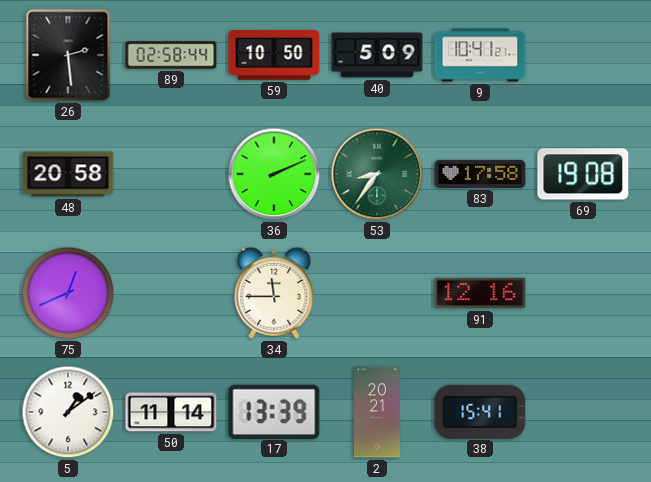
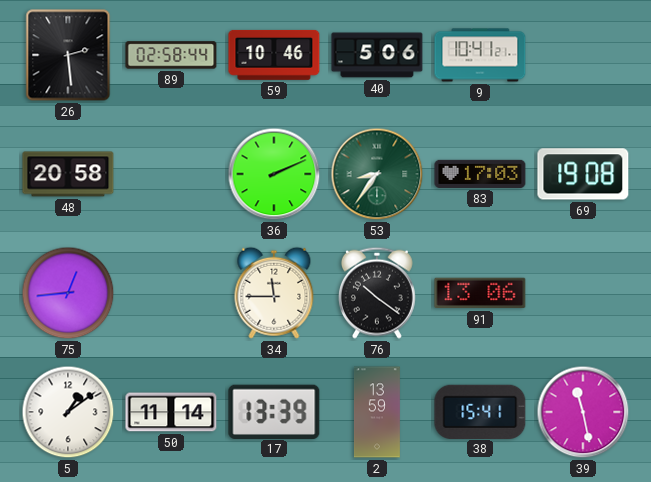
59: 10:50 -> 10:46
40: 5:09 -> 5:06
83: 17:58 -> 17:03
75: 12:41 -> 12:44
76: none -> 10:21
91: 12:16 -> 13:06
2: 20:21 -> 13:59
39: none -> 11:28
